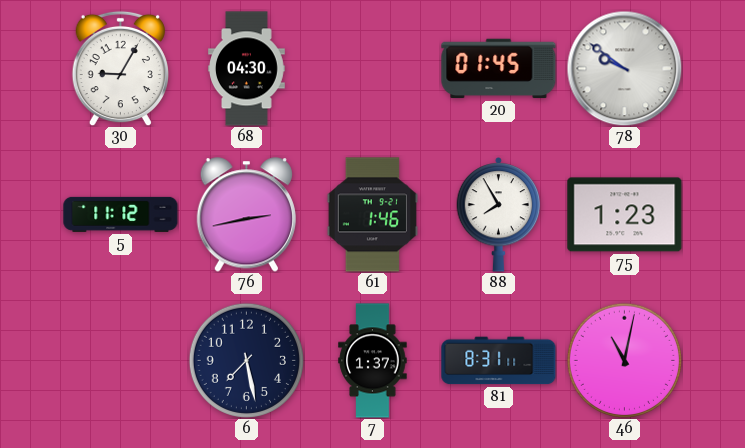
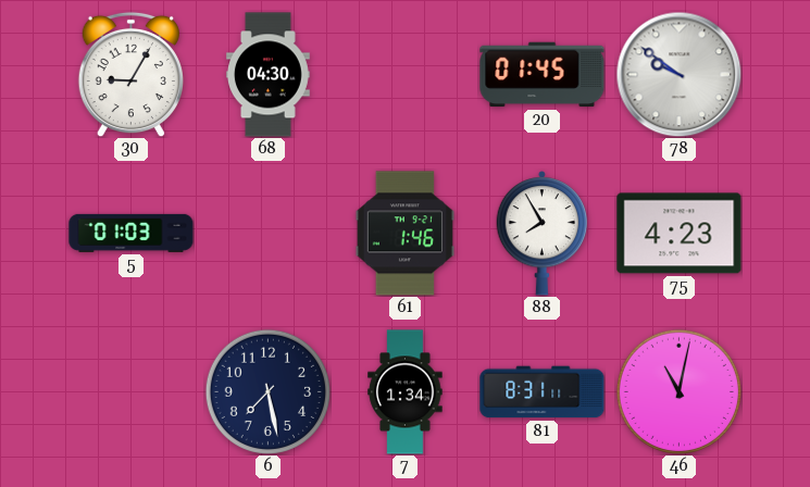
5: 11:12 -> 01:03
76: 2:43 -> none
75: 1:23 -> 4:23
7: 1:37 -> 1:34
